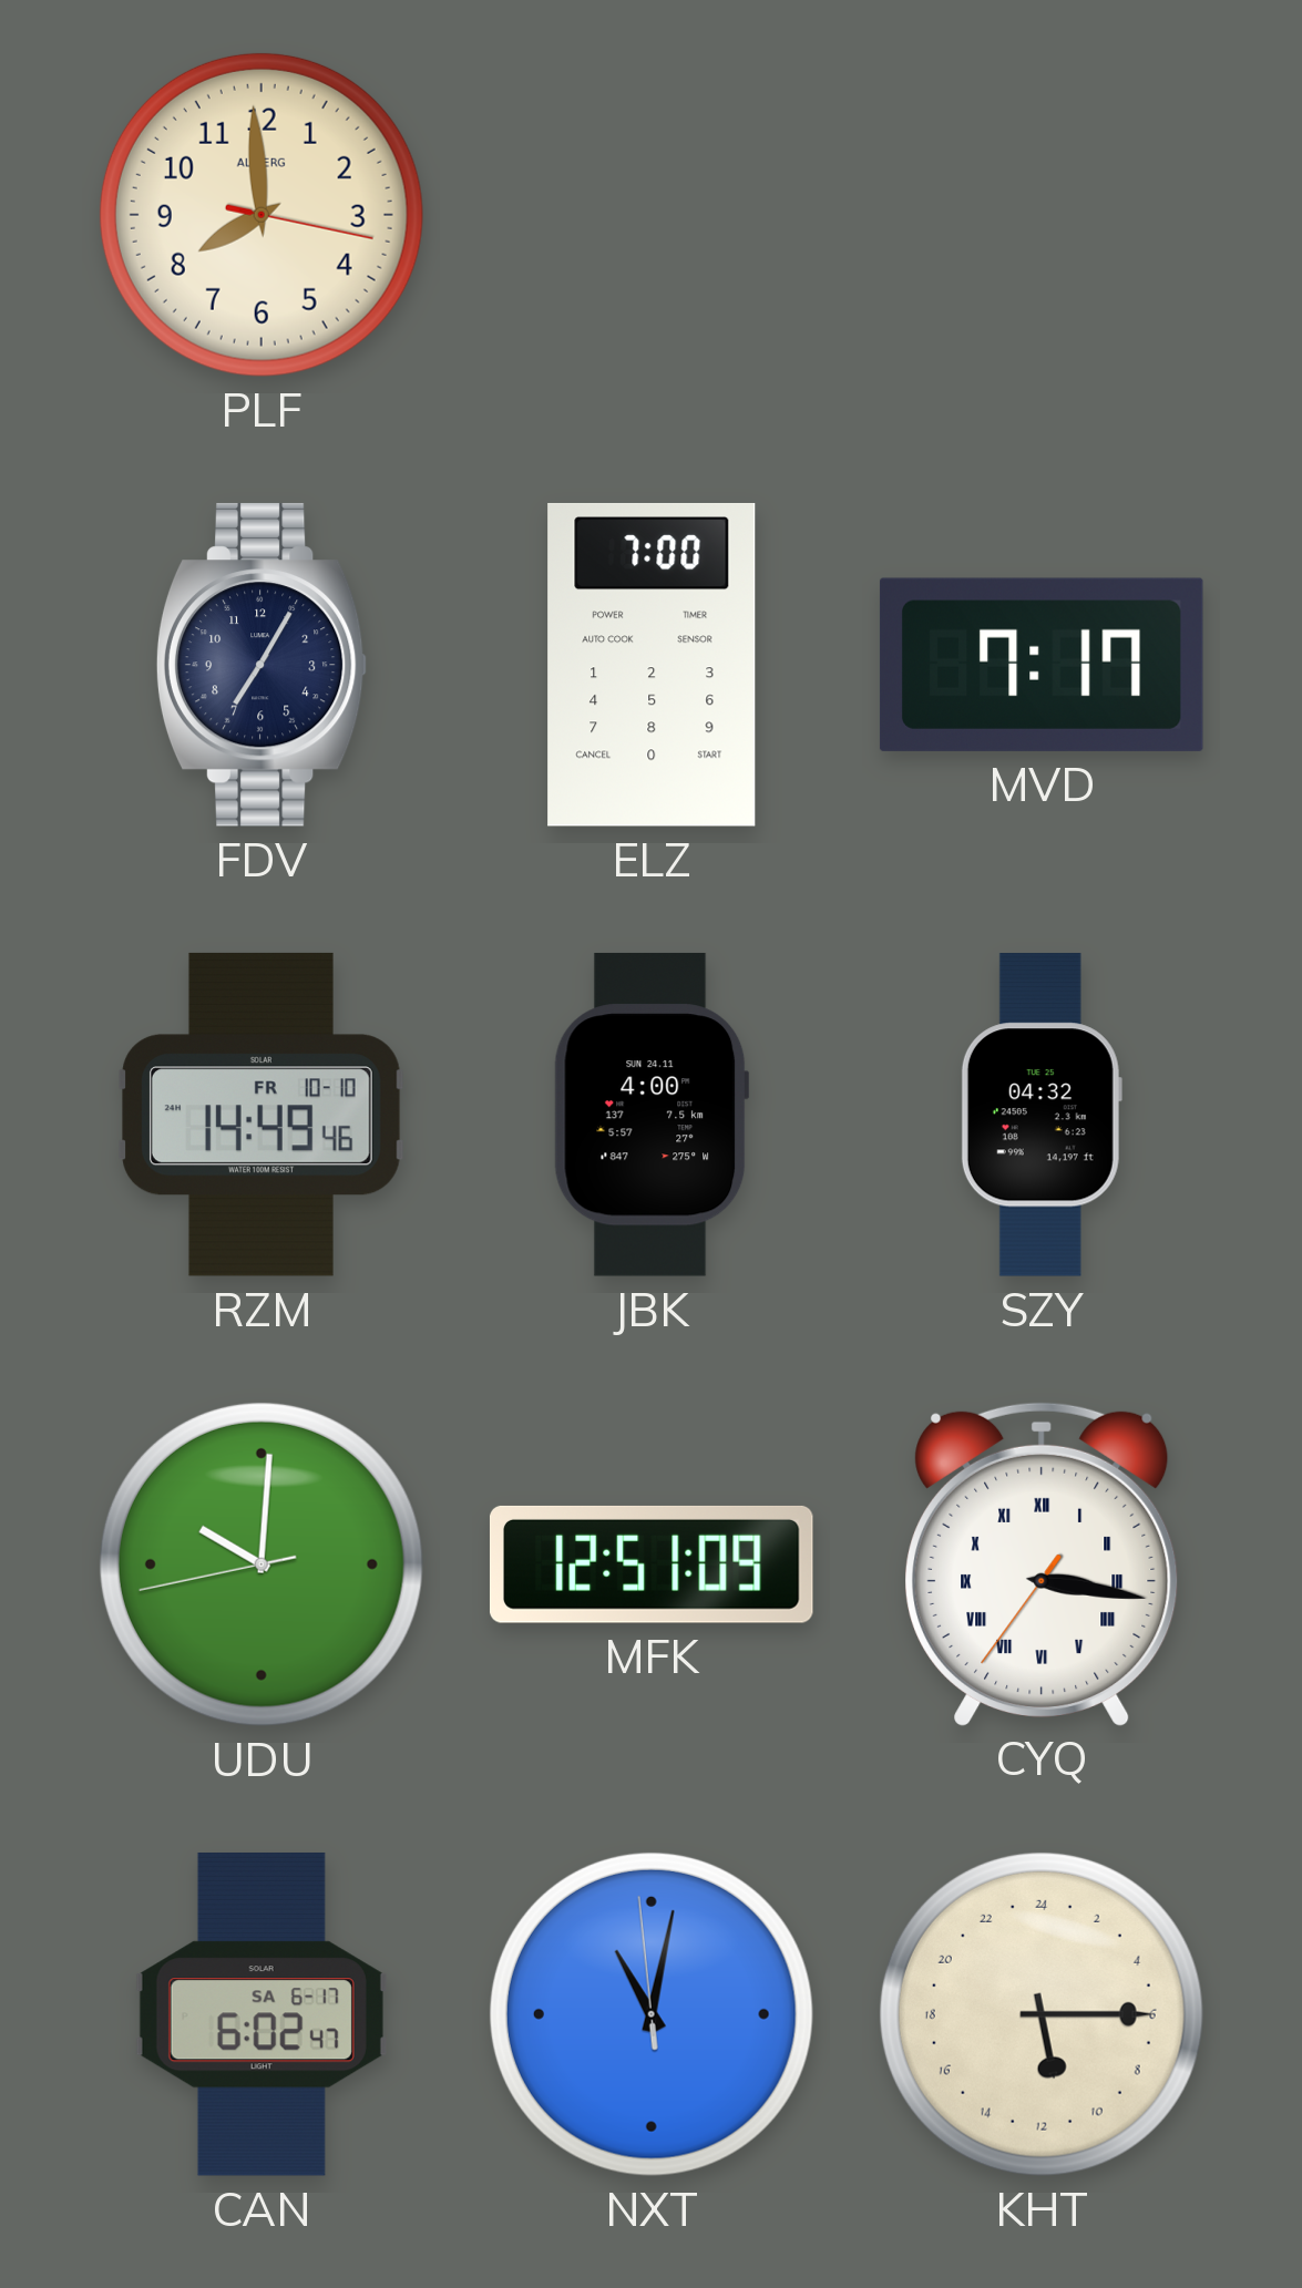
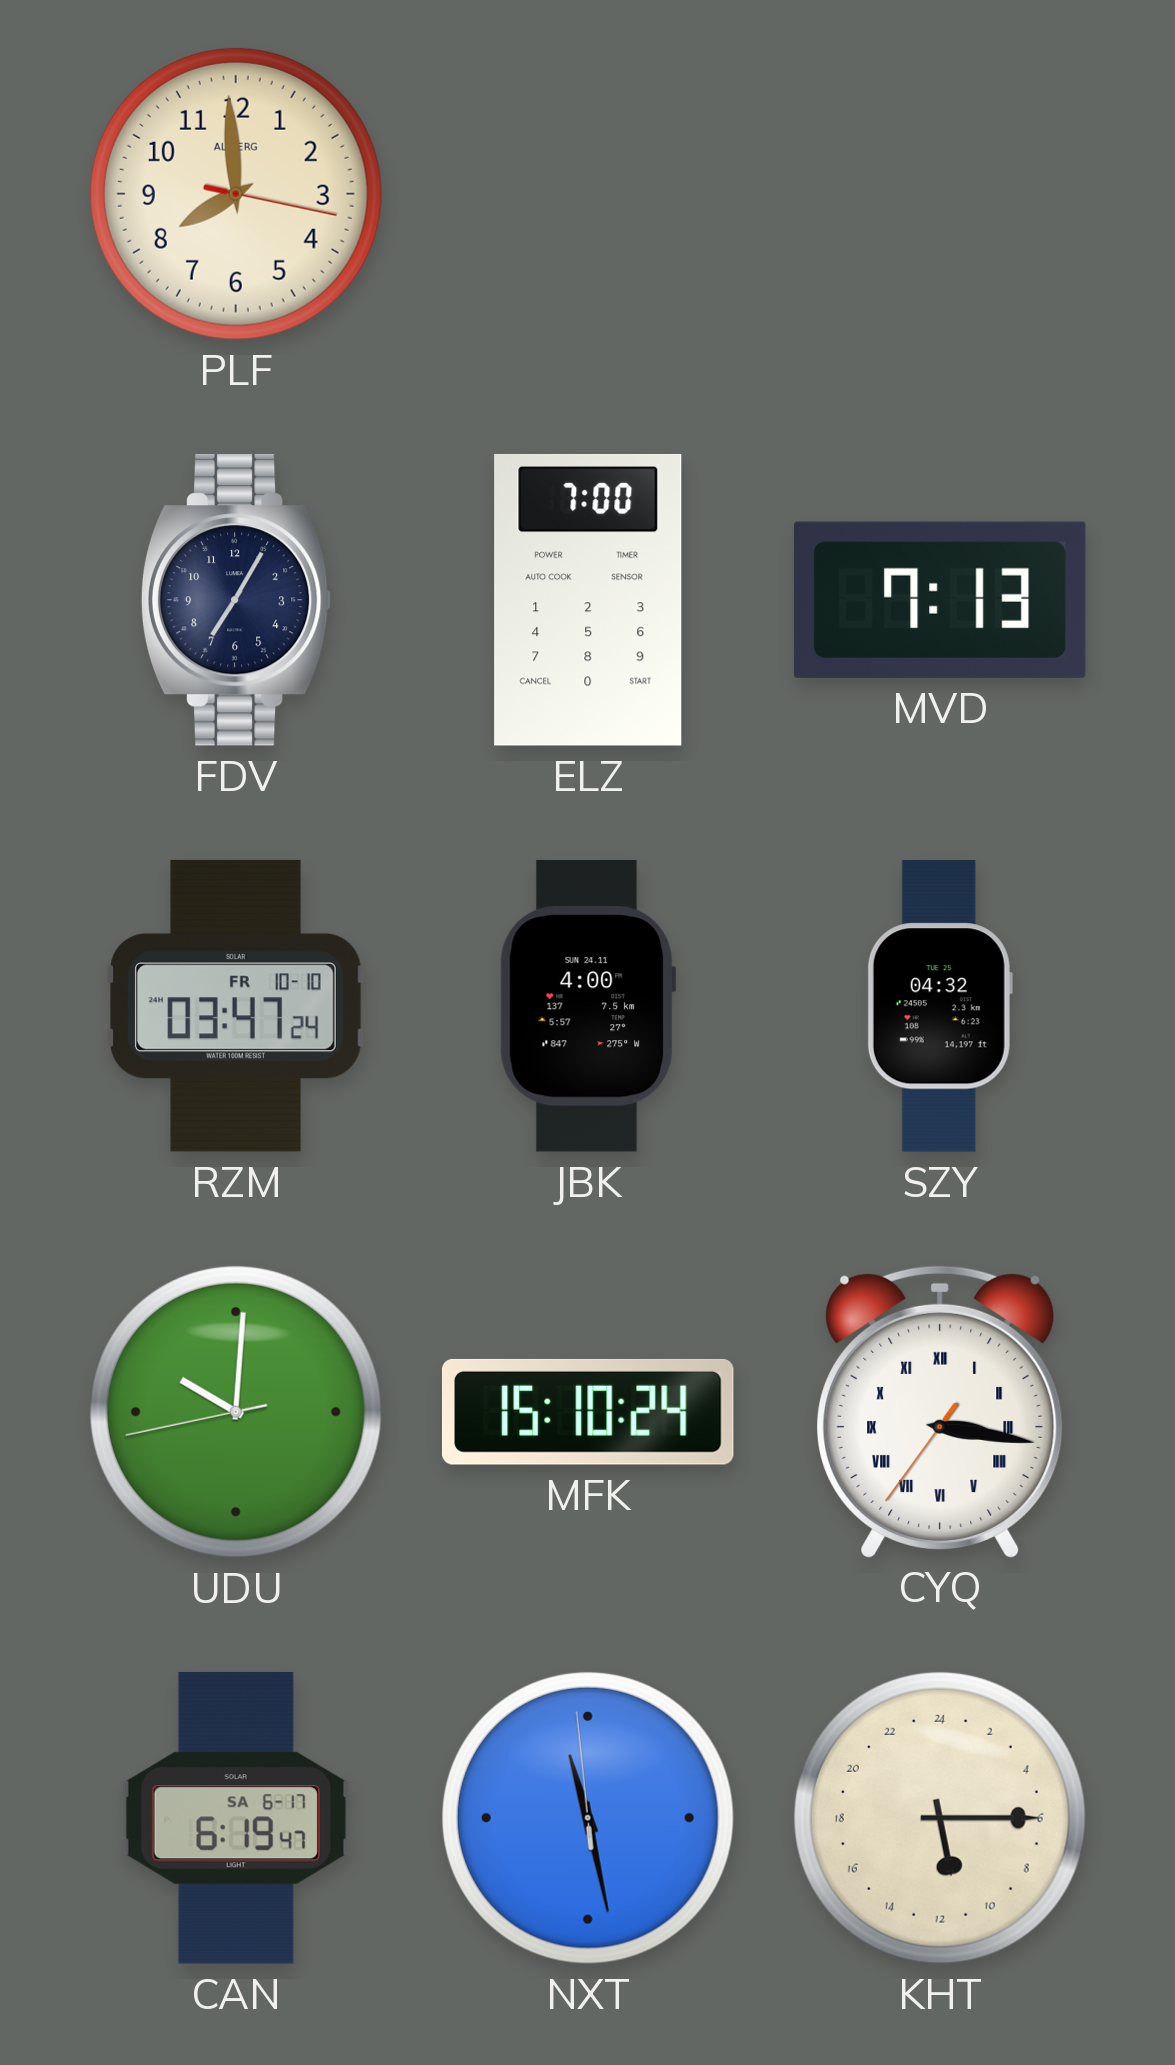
MVD: 7:17 -> 7:13
RZM: 14:49 -> 03:47
MFK: 12:51 -> 15:10
CAN: 6:02 -> 6:19
NXT: 11:01 -> 11:27
